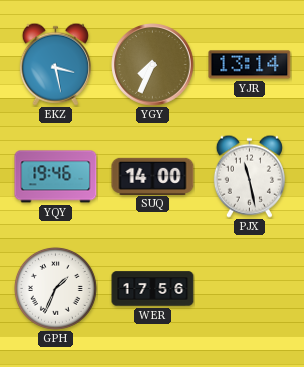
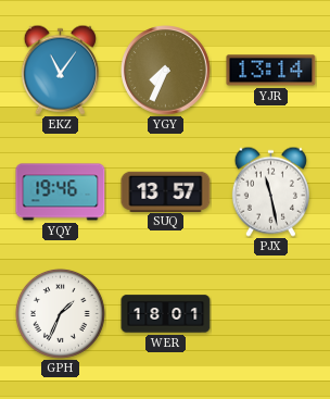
EKZ: 3:28 -> 11:06
SUQ: 14:00 -> 13:57
WER: 17:56 -> 18:01
